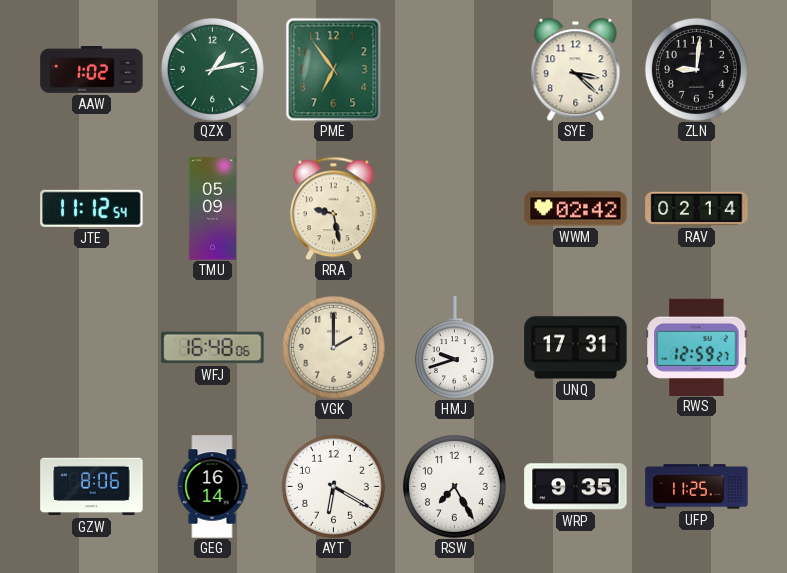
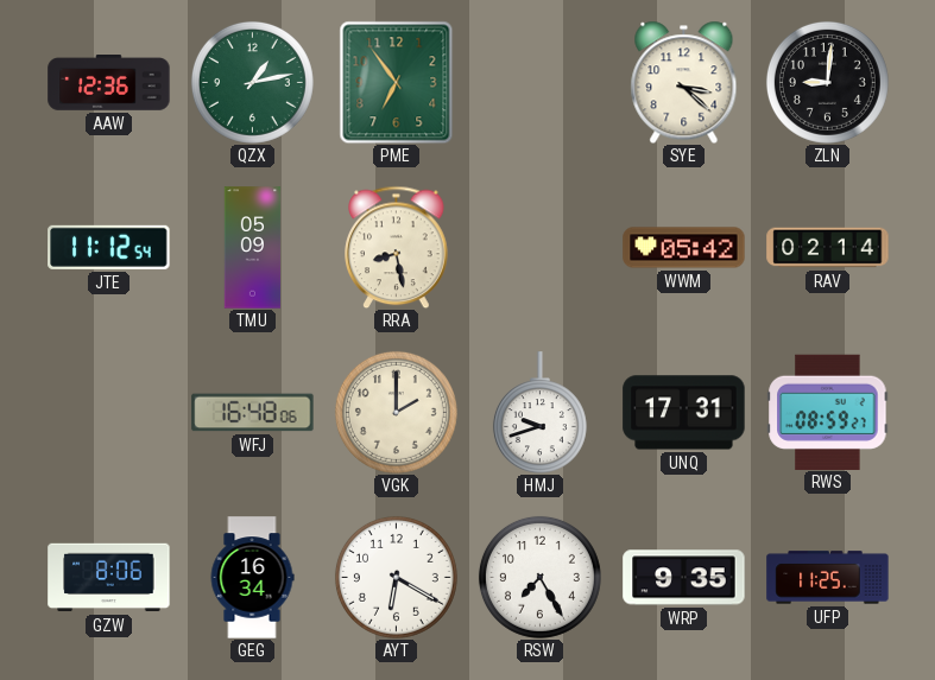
AAW: 1:02 -> 12:36
RRA: 9:28 -> 8:28
WWM: 02:42 -> 05:42
RWS: 12:59 -> 08:59
GEG: 16:14 -> 16:34
